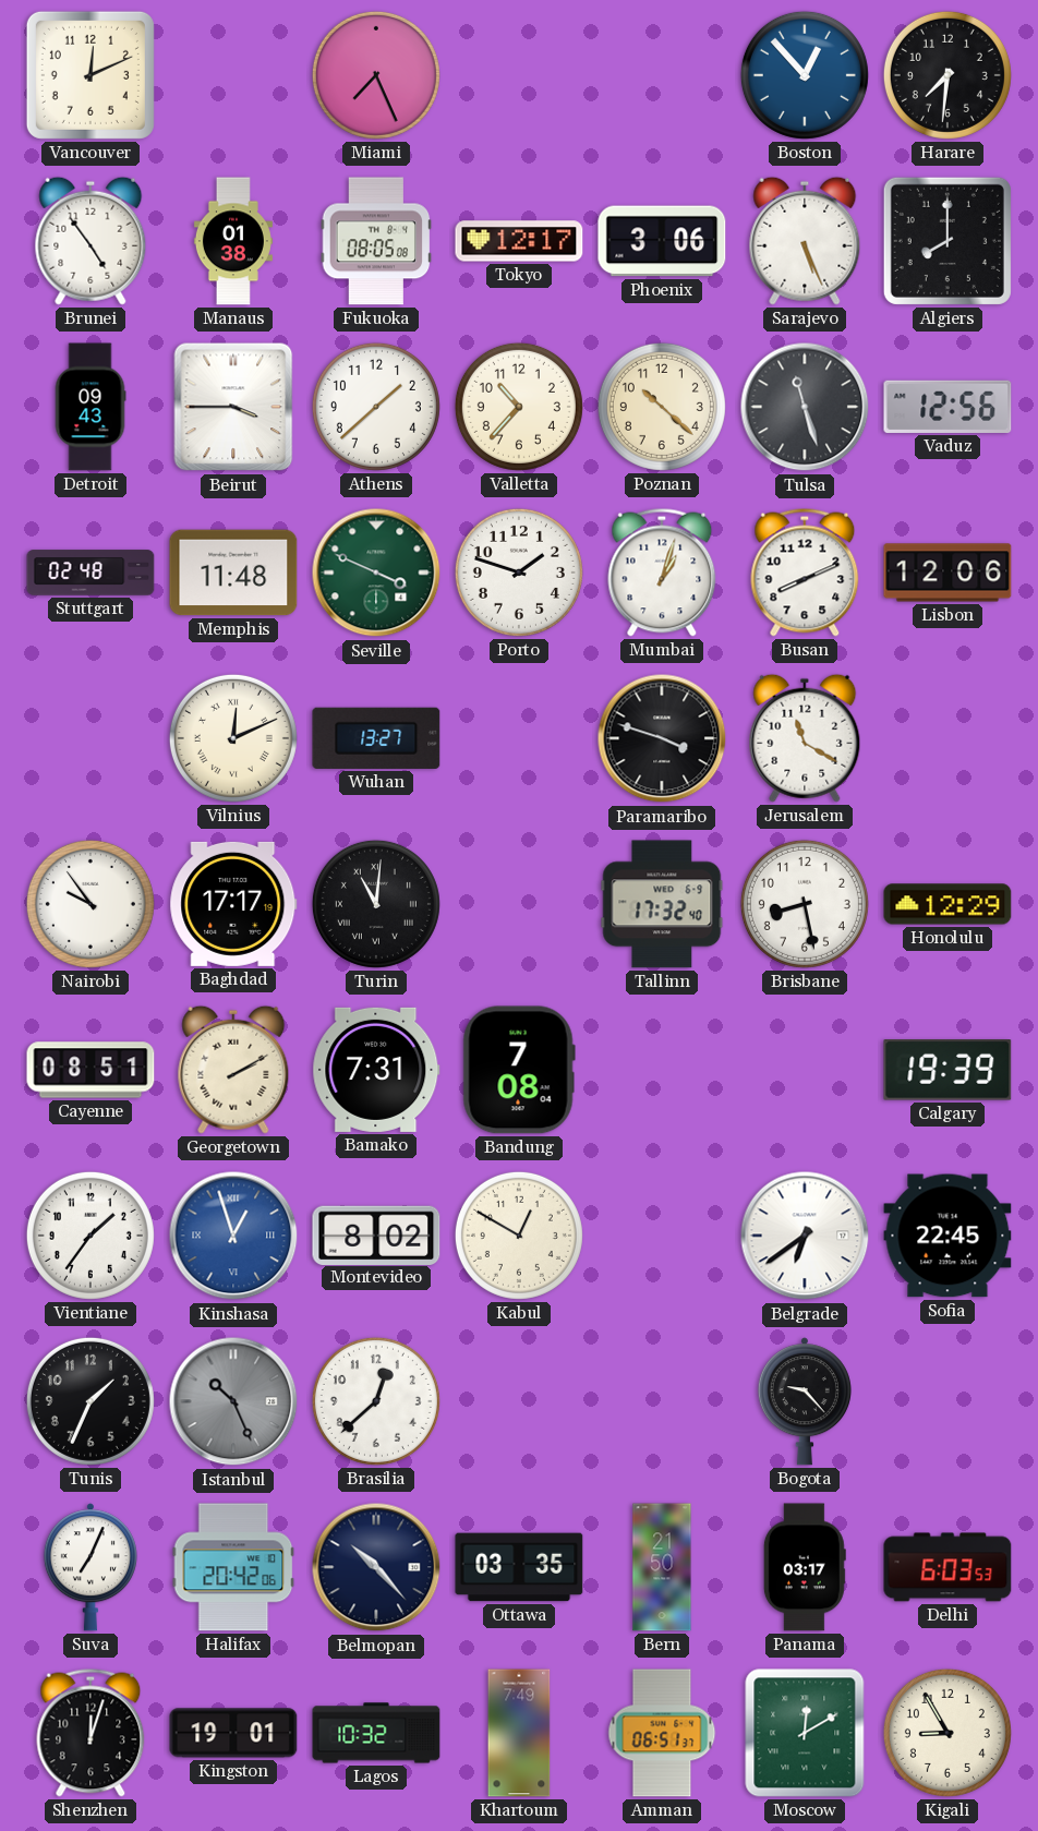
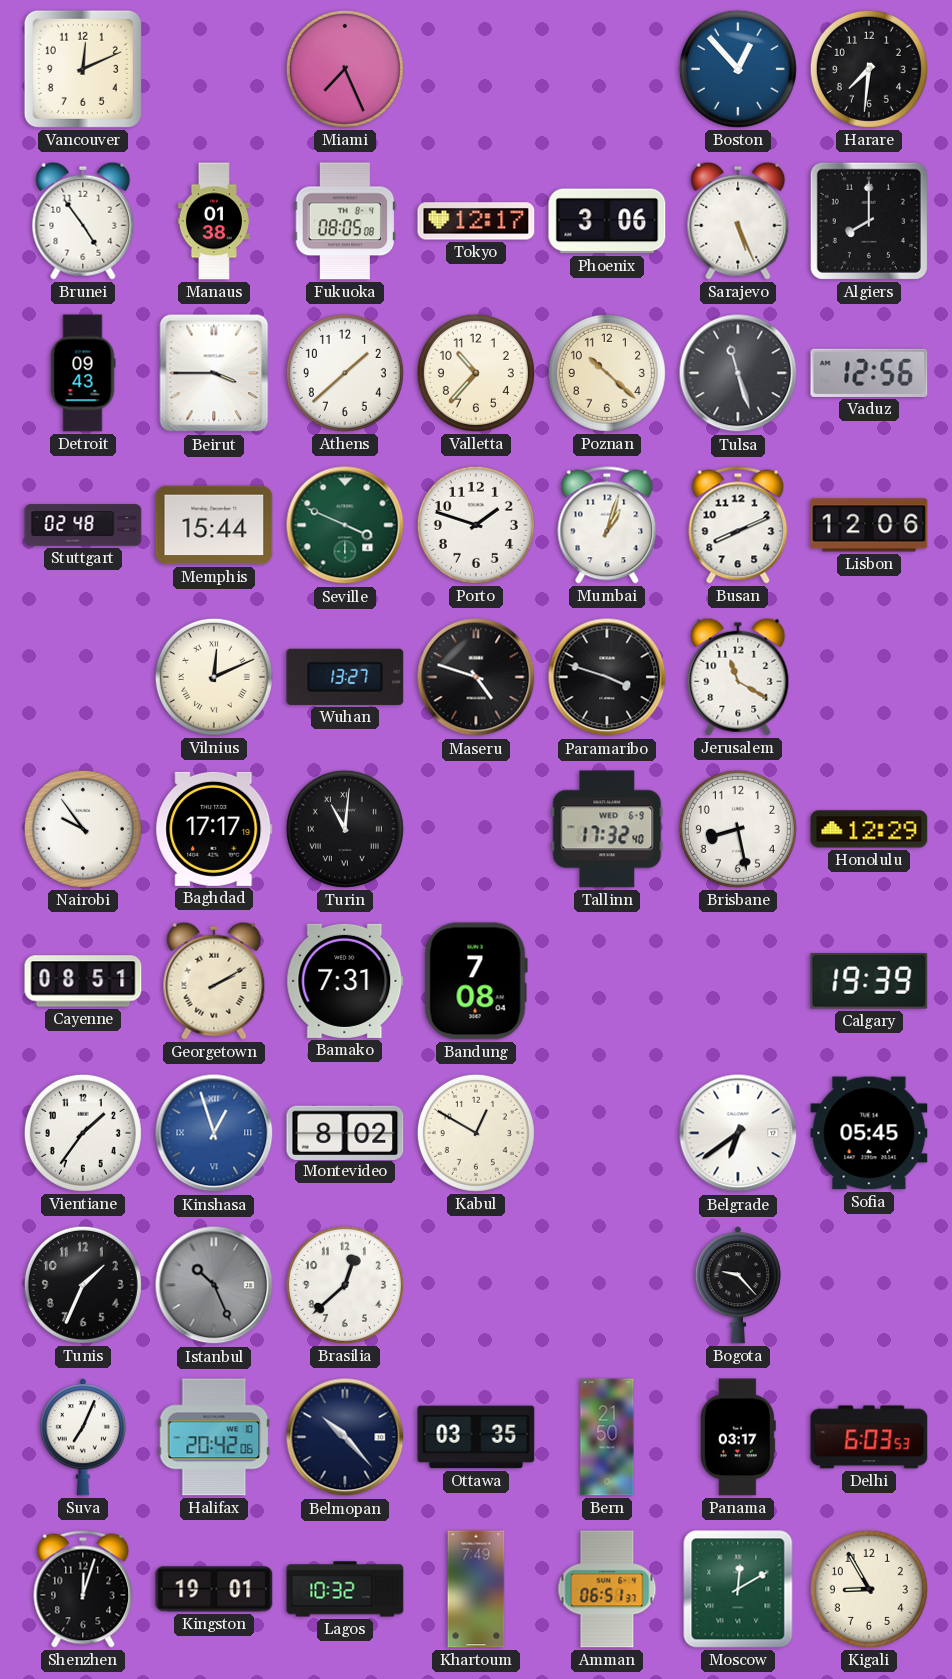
Memphis: 11:48 -> 15:44
Maseru: none -> 4:48
Sofia: 22:45 -> 05:45
